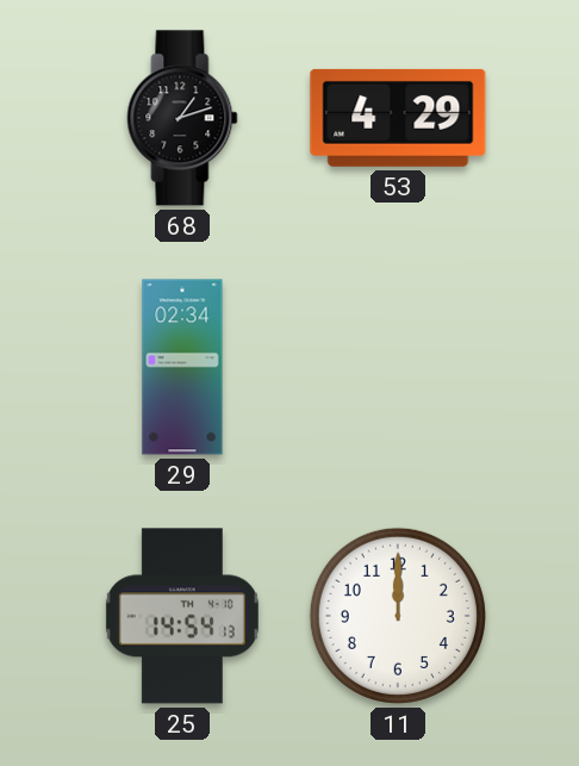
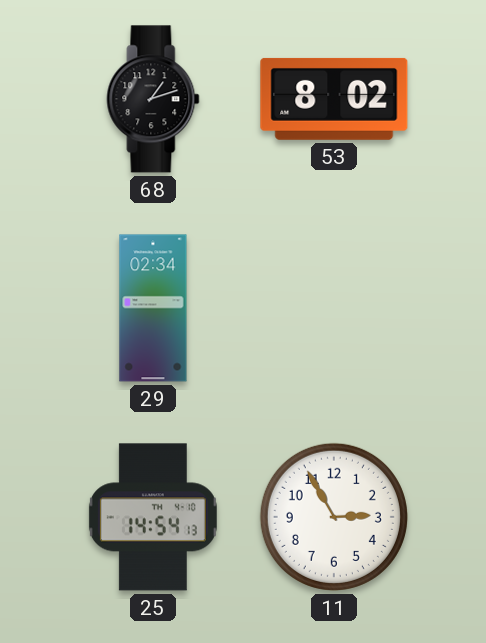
53: 4:29 -> 8:02
11: 12:00 -> 2:55
